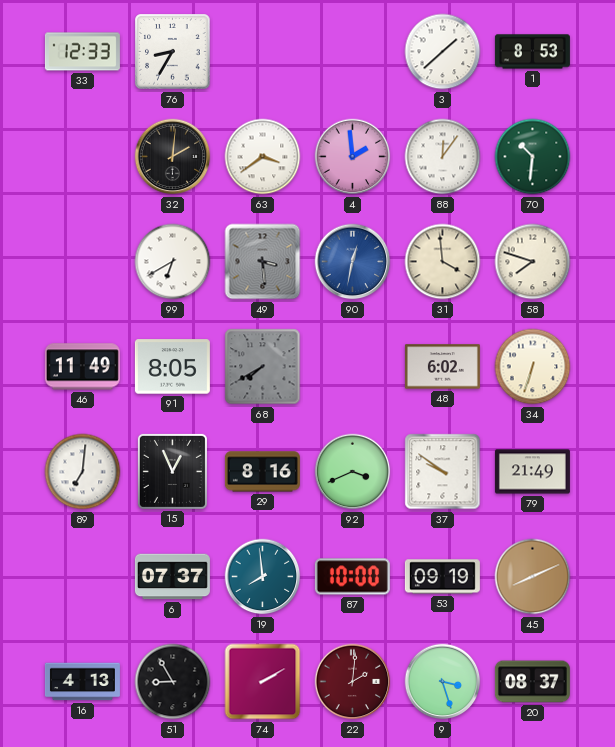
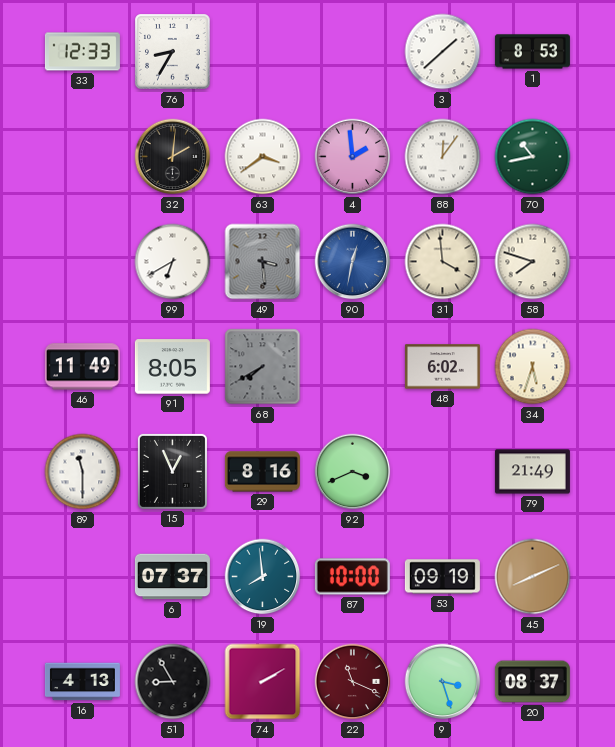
70: 10:31 -> 10:43
34: 6:33 -> 5:33
89: 7:01 -> 11:30
37: 9:51 -> none
22: 2:01 -> 11:19
